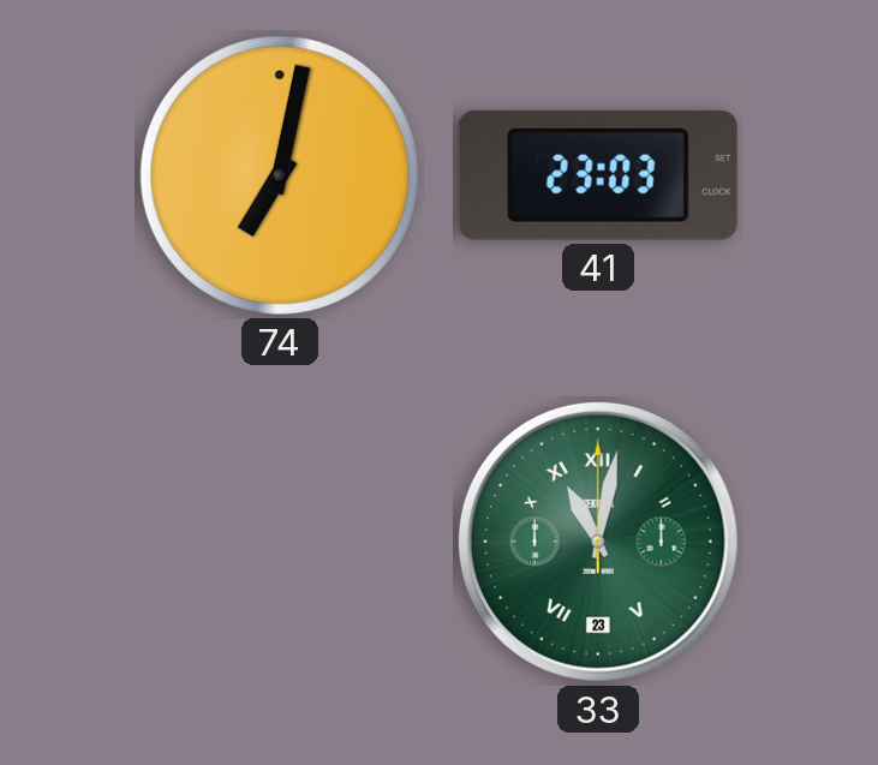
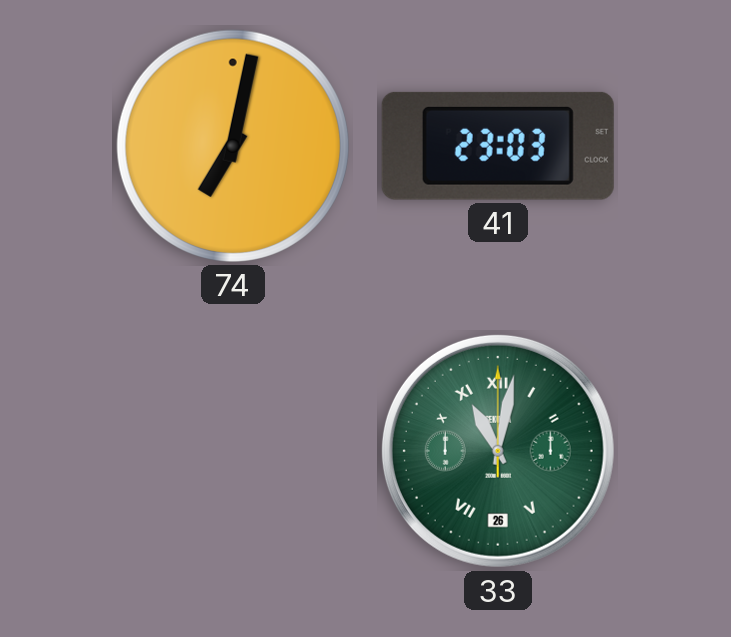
33 date: 23 -> 26
